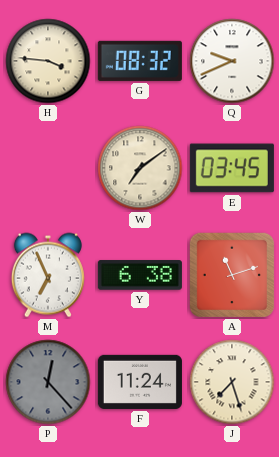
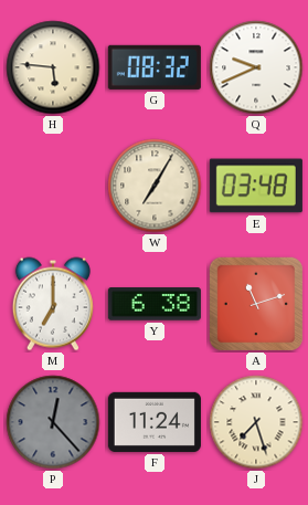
H: 3:46 -> 5:46
W: 7:09 -> 7:05
E: 03:45 -> 03:48
M: 6:56 -> 7:00
